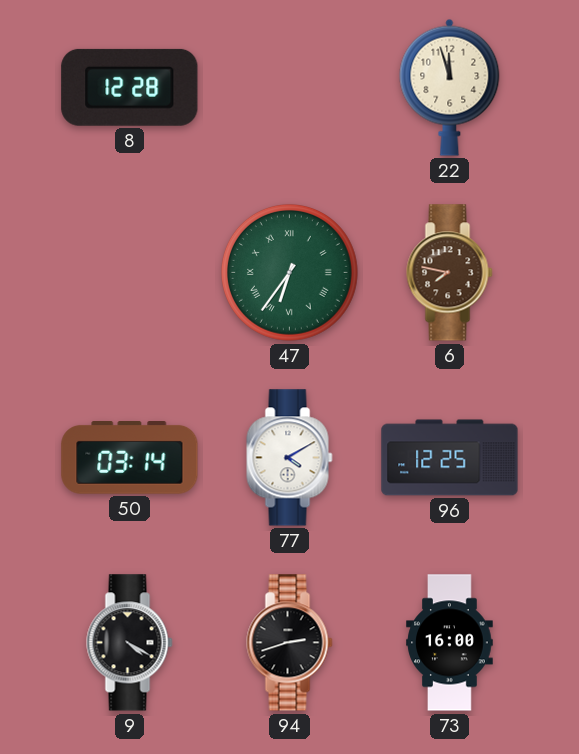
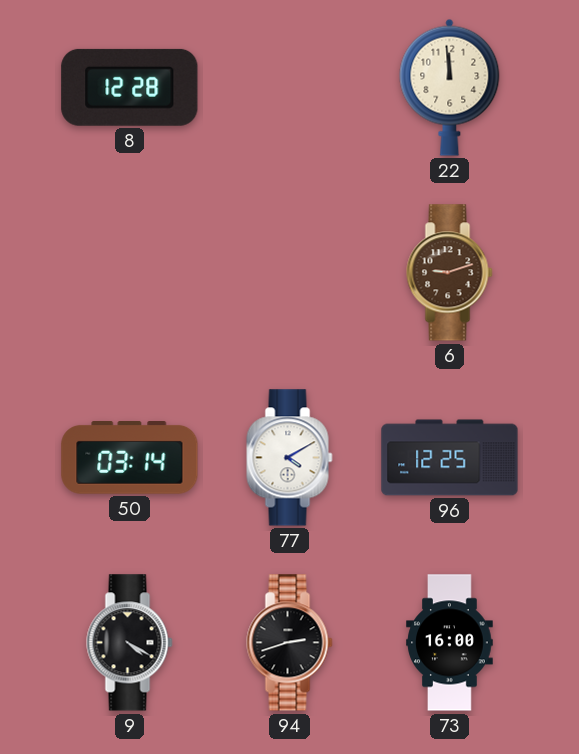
22: 11:57 -> 11:59
47: 6:36 -> none
6: 7:47 -> 9:12
